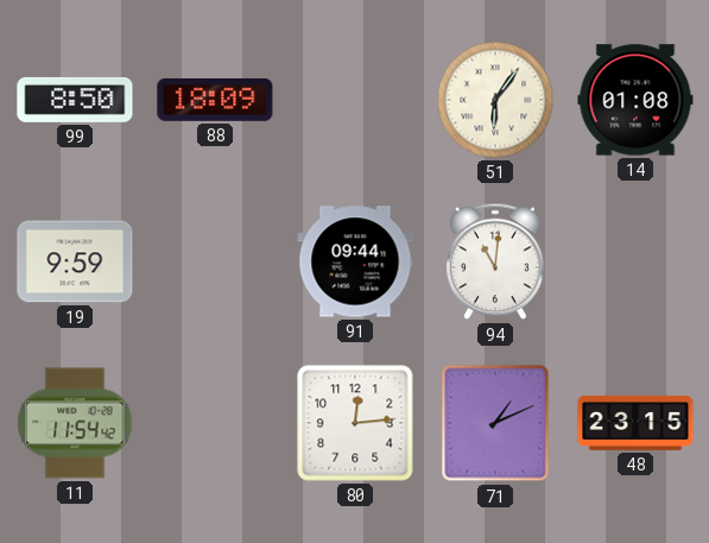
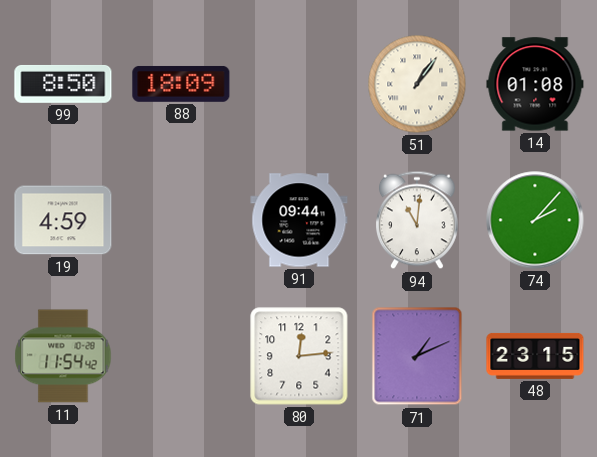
51: 6:06 -> 1:06
19: 9:59 -> 4:59
74: none -> 2:07
